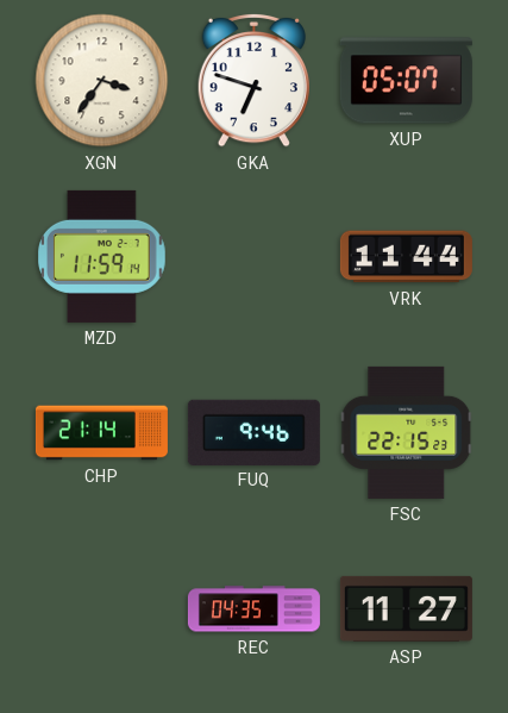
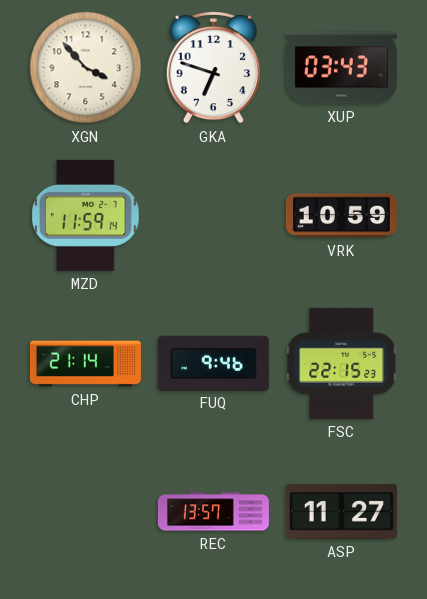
XGN: 3:36 -> 3:53
XUP: 05:07 -> 03:43
VRK: 11:44 -> 10:59
REC: 04:35 -> 13:57
